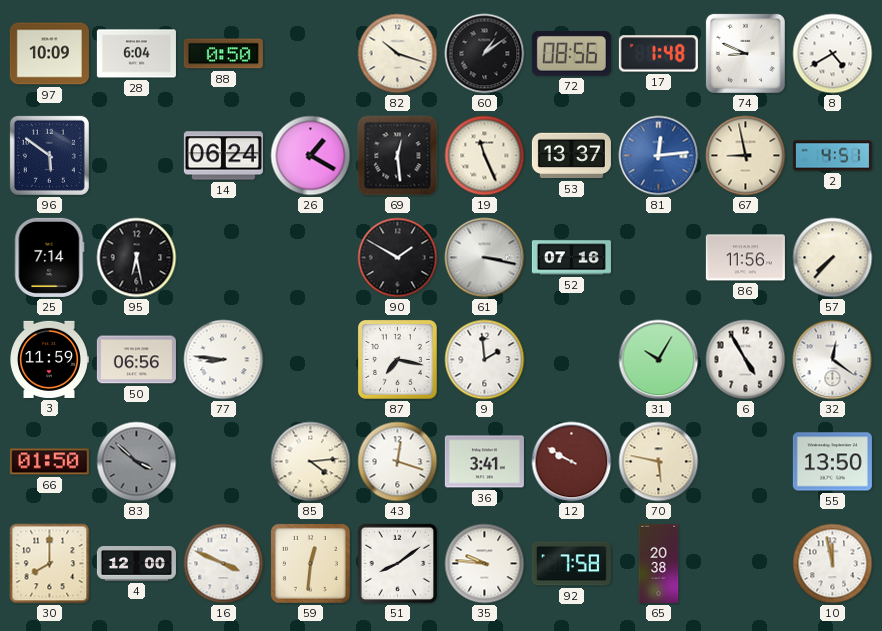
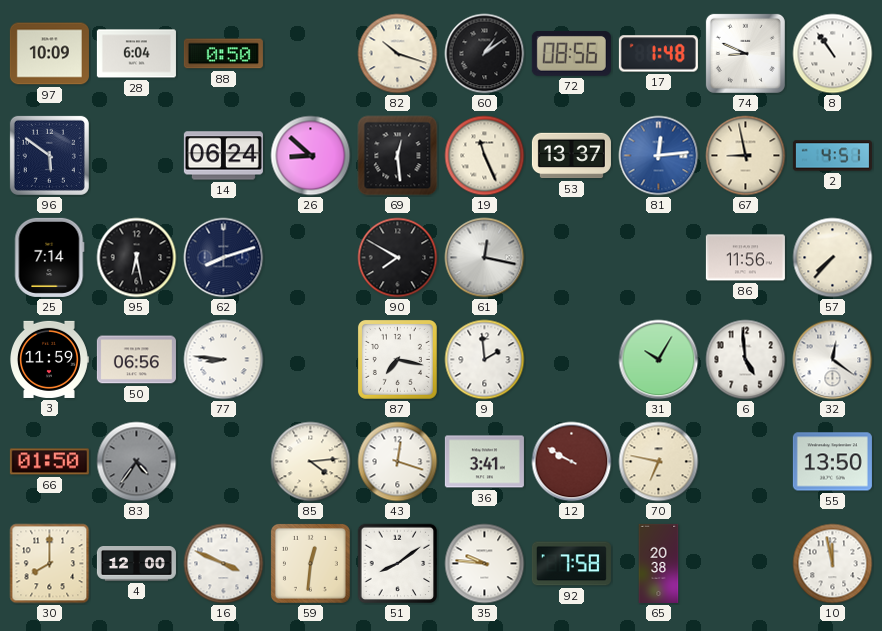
8: 4:40 -> 10:54
26: 1:20 -> 8:52
62: none -> 8:12
90: 1:50 -> 7:50
61: 3:17 -> 12:17
52: 07:16 -> none
6: 4:55 -> 4:59
83: 3:52 -> 4:36
70: 5:47 -> 6:47
